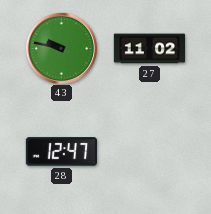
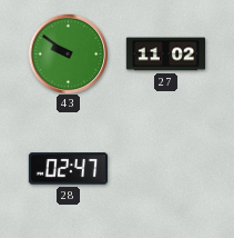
43: 9:47 -> 9:51
28: 12:47 -> 02:47
